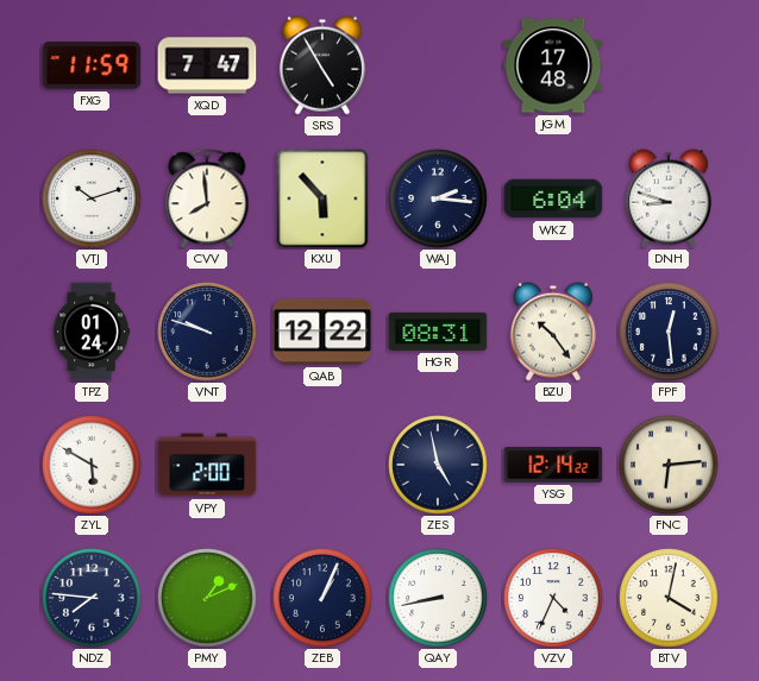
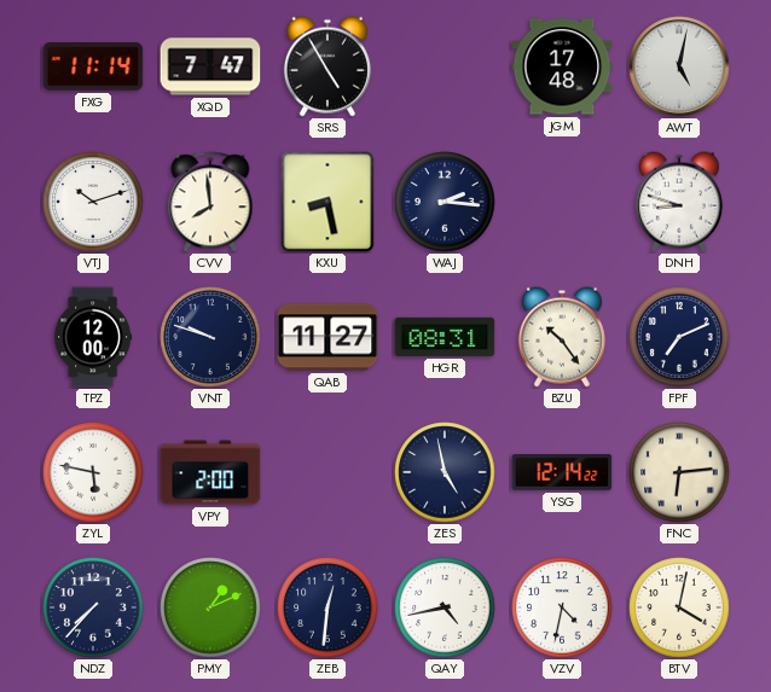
FXG: 11:59 -> 11:14
AWT: none -> 5:02
KXU: 5:53 -> 8:28
WKZ: 6:04 -> none
TPZ: 01:24 -> 12:00
QAB: 12:22 -> 11:27
FPF: 12:29 -> 7:11
ZYL: 5:50 -> 5:47
NDZ: 7:46 -> 7:37
ZEB: 1:04 -> 12:31
QAY: 8:43 -> 4:43
VZV: 4:34 -> 4:32
